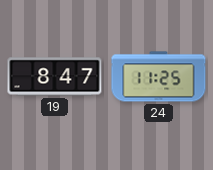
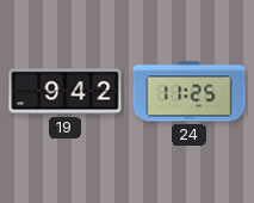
19: 8:47 -> 9:42
